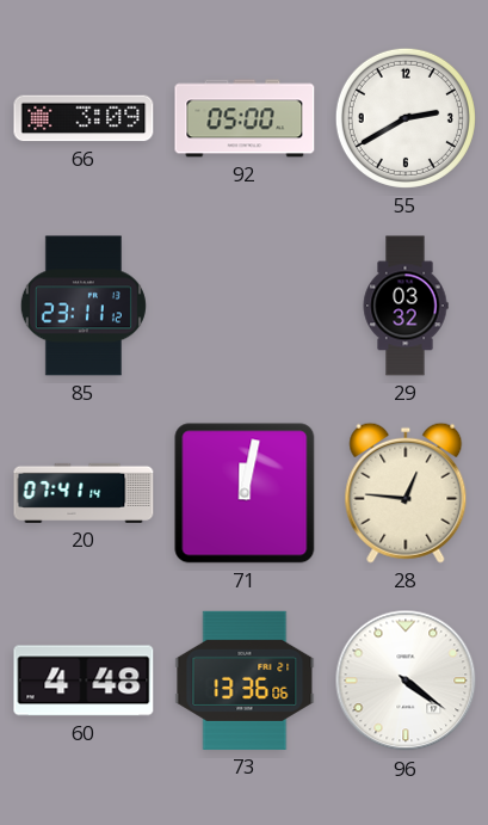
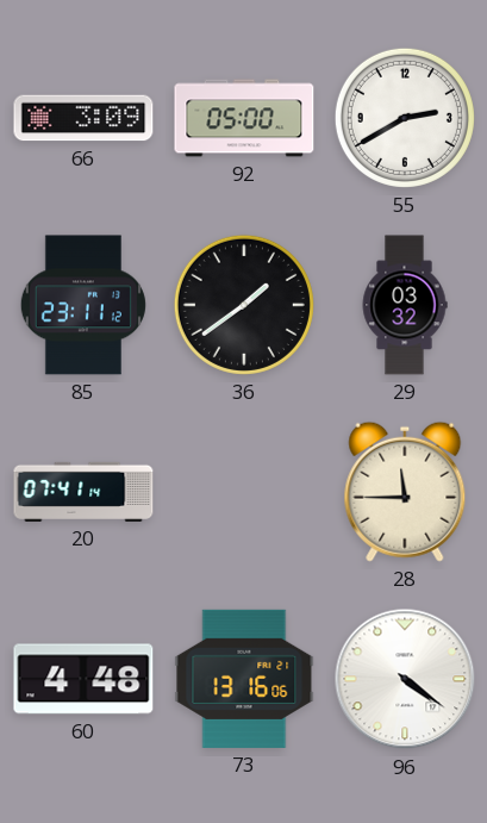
36: none -> 1:39
71: 12:02 -> none
28: 12:46 -> 11:45
73: 13:36 -> 13:16
